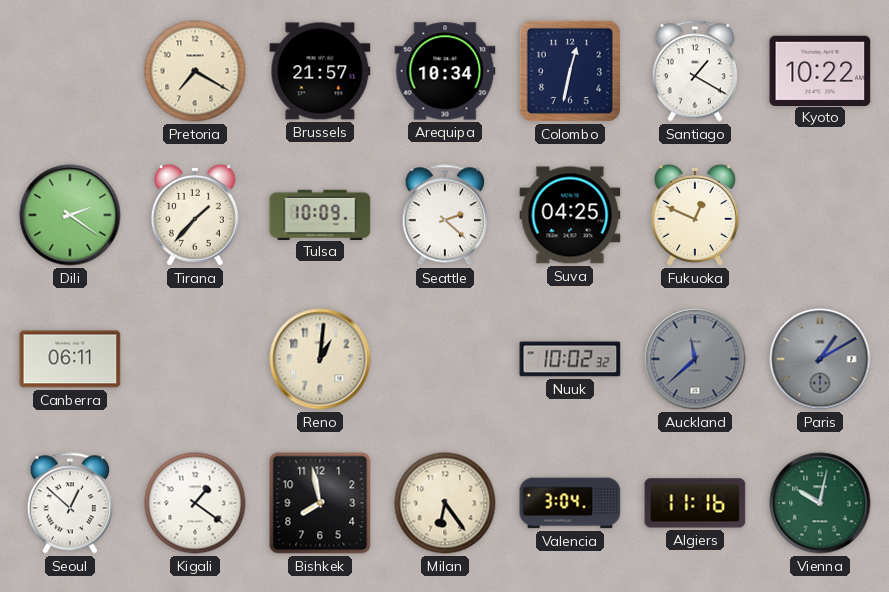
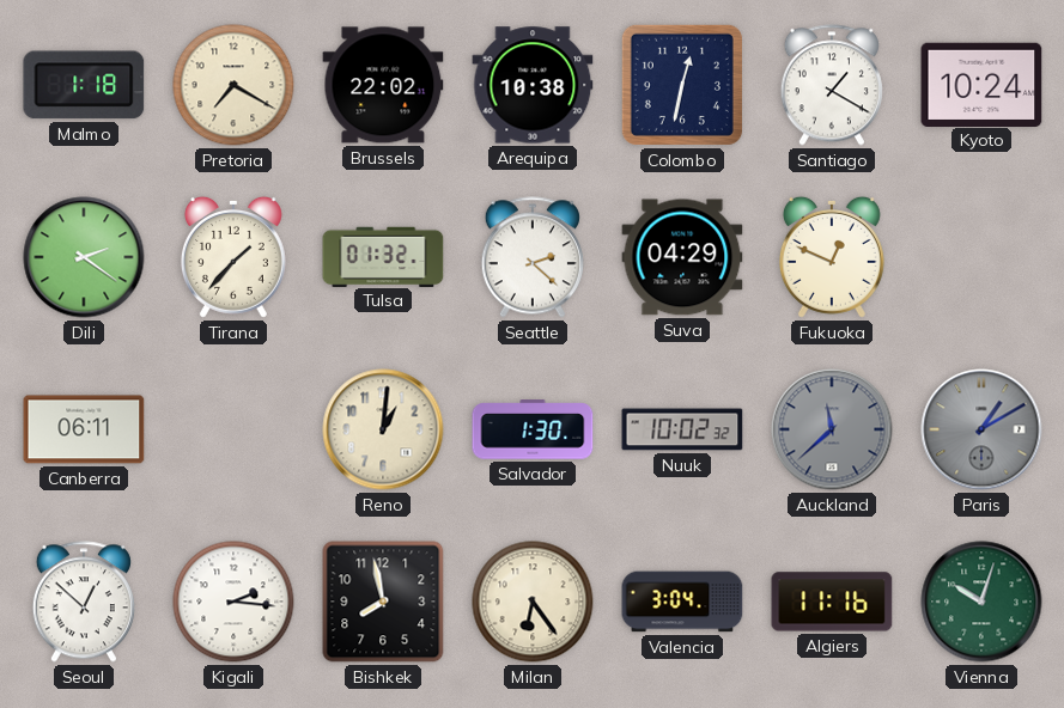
Malmo: none -> 1:18
Brussels: 21:57 -> 22:02
Arequipa: 10:34 -> 10:38
Kyoto: 10:22 -> 10:24
Tulsa: 10:09 -> 01:32
Suva: 04:25 -> 04:29
Salvador: none -> 1:30
Kigali: 1:21 -> 2:16
Vienna: 10:02 -> 10:03
